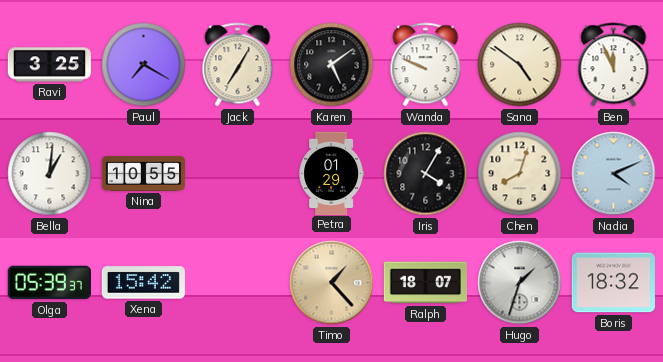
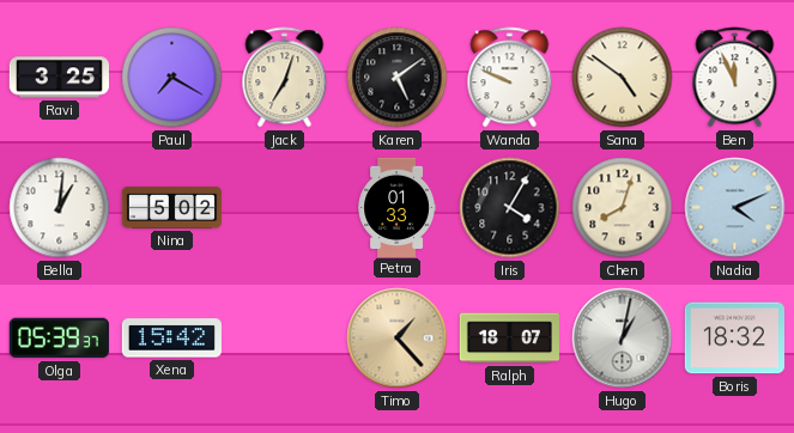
Jack: 7:05 -> 7:03
Nina: 10:55 -> 5:02
Petra: 01:29 -> 01:33
Hugo: 1:33 -> 1:02
